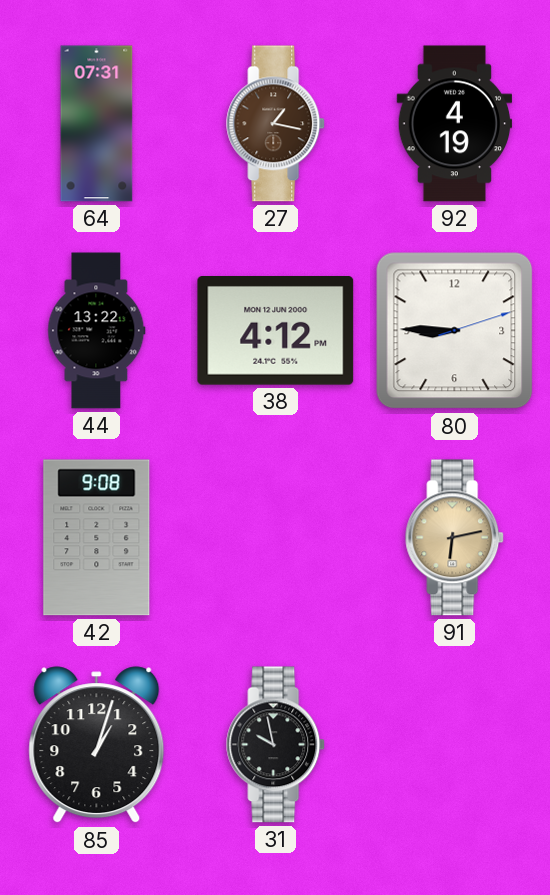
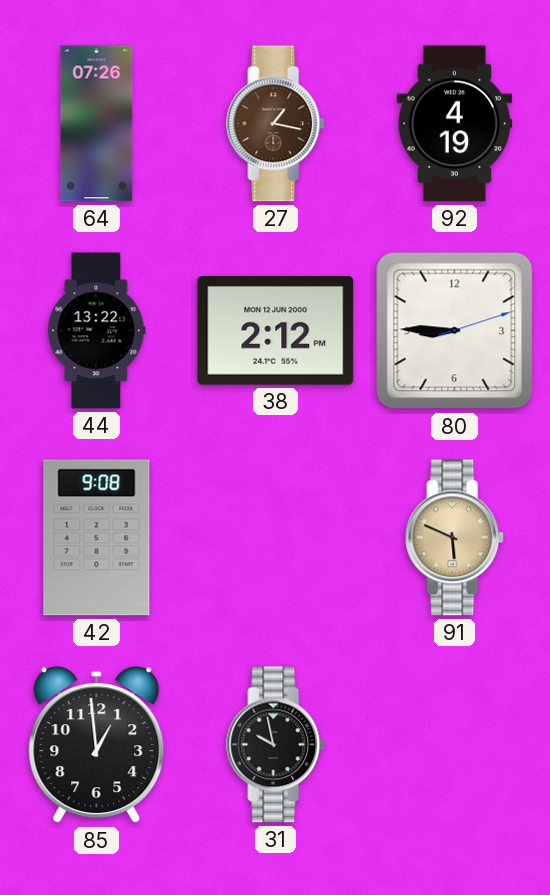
64: 07:31 -> 07:26
38: 4:12 -> 2:12
91: 6:13 -> 5:49
85: 1:03 -> 12:59
